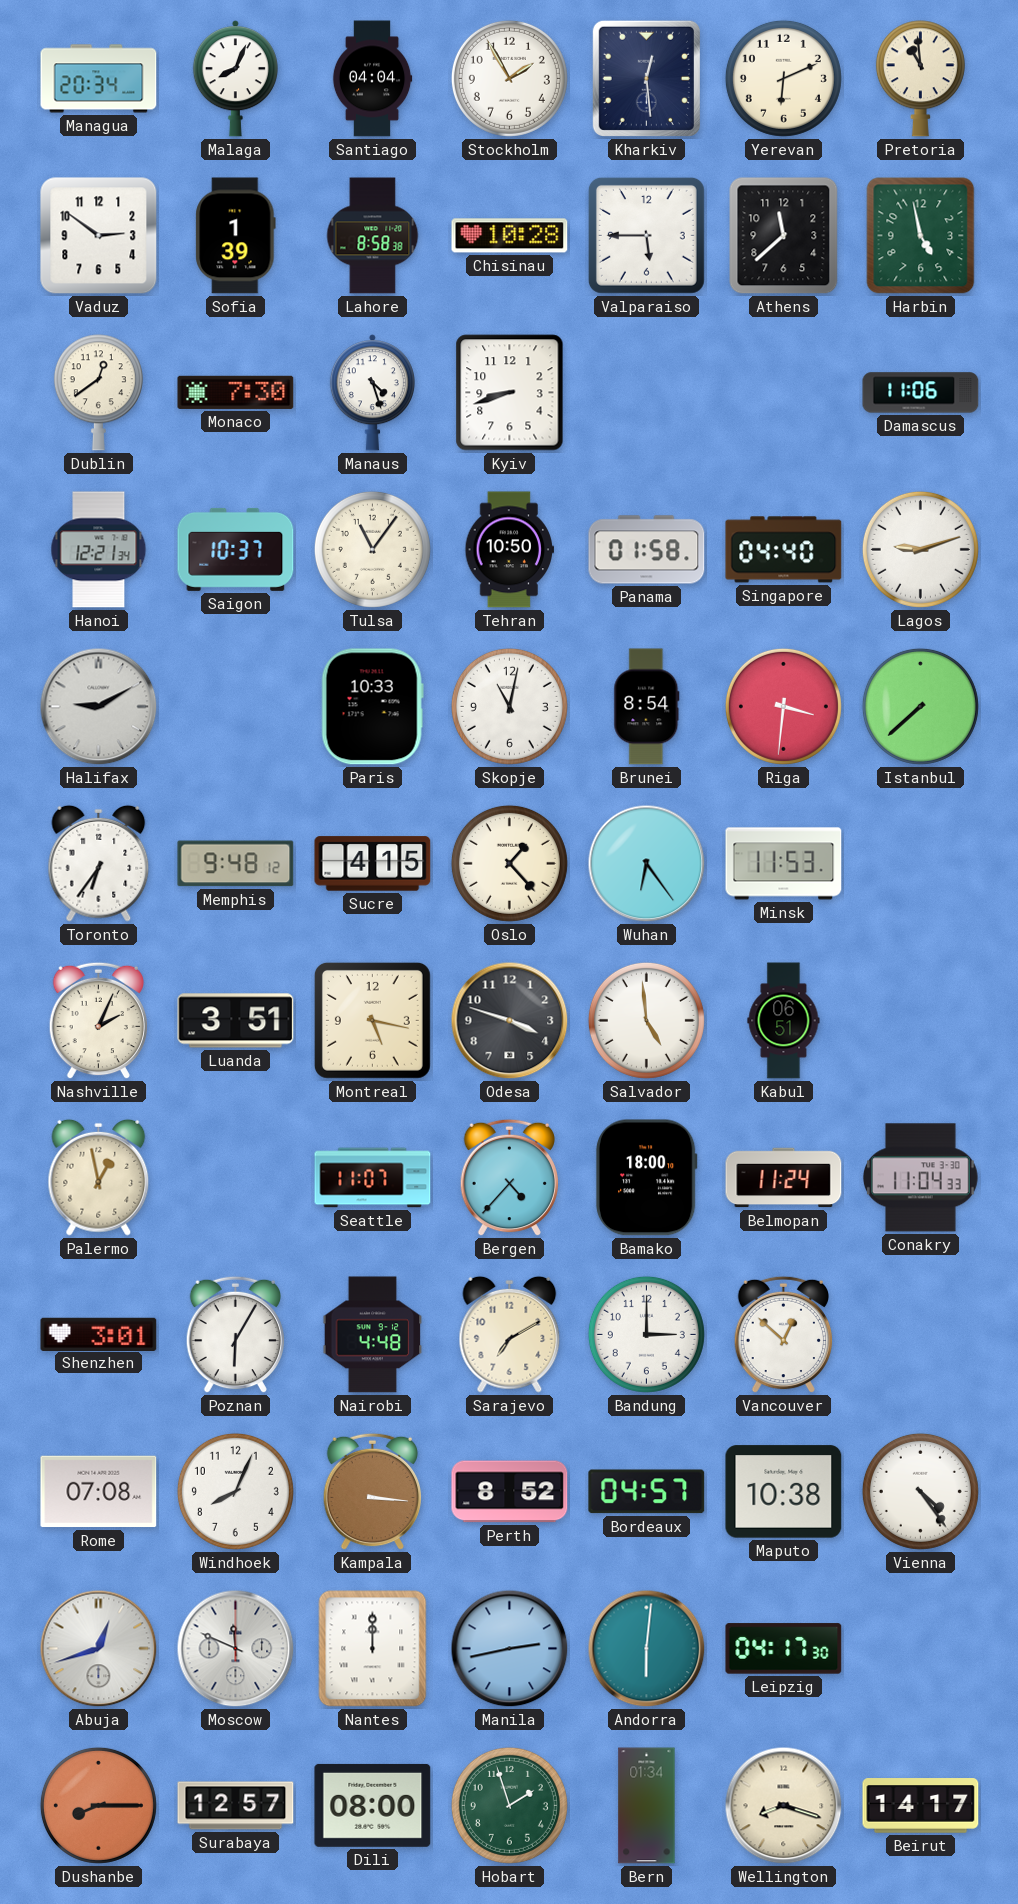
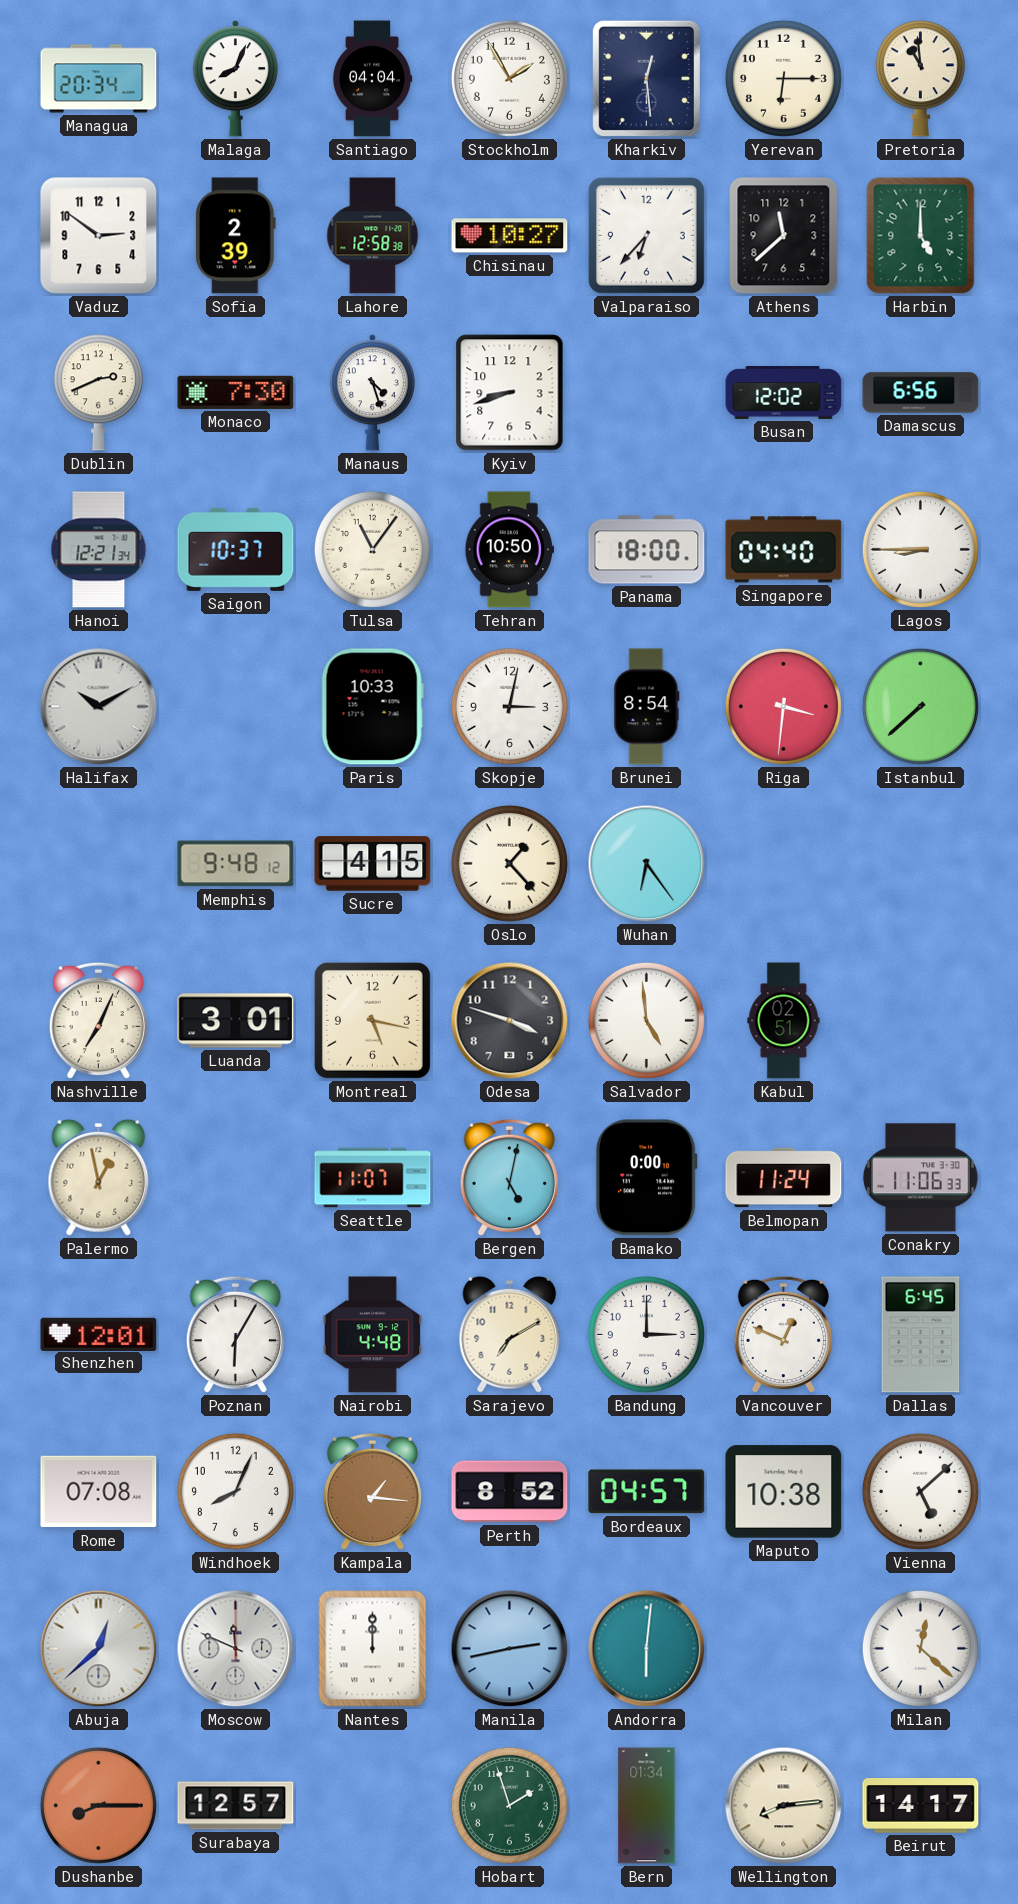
Yerevan: 6:11 -> 6:15
Sofia: 1:39 -> 2:39
Lahore: 8:58 -> 12:58
Chisinau: 10:28 -> 10:27
Valparaiso: 5:45 -> 6:37
Harbin: 4:58 -> 5:00
Dublin: 12:39 -> 2:41
Busan: none -> 12:02
Damascus: 11:06 -> 6:56
Panama: 01:58 -> 18:00
Lagos: 9:12 -> 8:45
Halifax: 9:10 -> 10:10
Skopje: 11:02 -> 3:02
Toronto: 6:36 -> none
Minsk: 11:53 -> none
Nashville: 2:04 -> 7:04
Luanda: 3:51 -> 3:01
Kabul: 06:51 -> 02:51
Bergen: 4:37 -> 5:02
Bamako: 18:00 -> 0:00
Conakry: 11:04 -> 11:06
Shenzhen: 3:01 -> 12:01
Vancouver: 12:52 -> 12:49
Dallas: none -> 6:45
Kampala: 3:16 -> 1:16
Vienna: 4:24 -> 5:08
Abuja: 12:42 -> 12:38
Leipzig: 04:17 -> none
Milan: none -> 12:22
Dili: 08:00 -> none
Wellington: 8:18 -> 8:14
